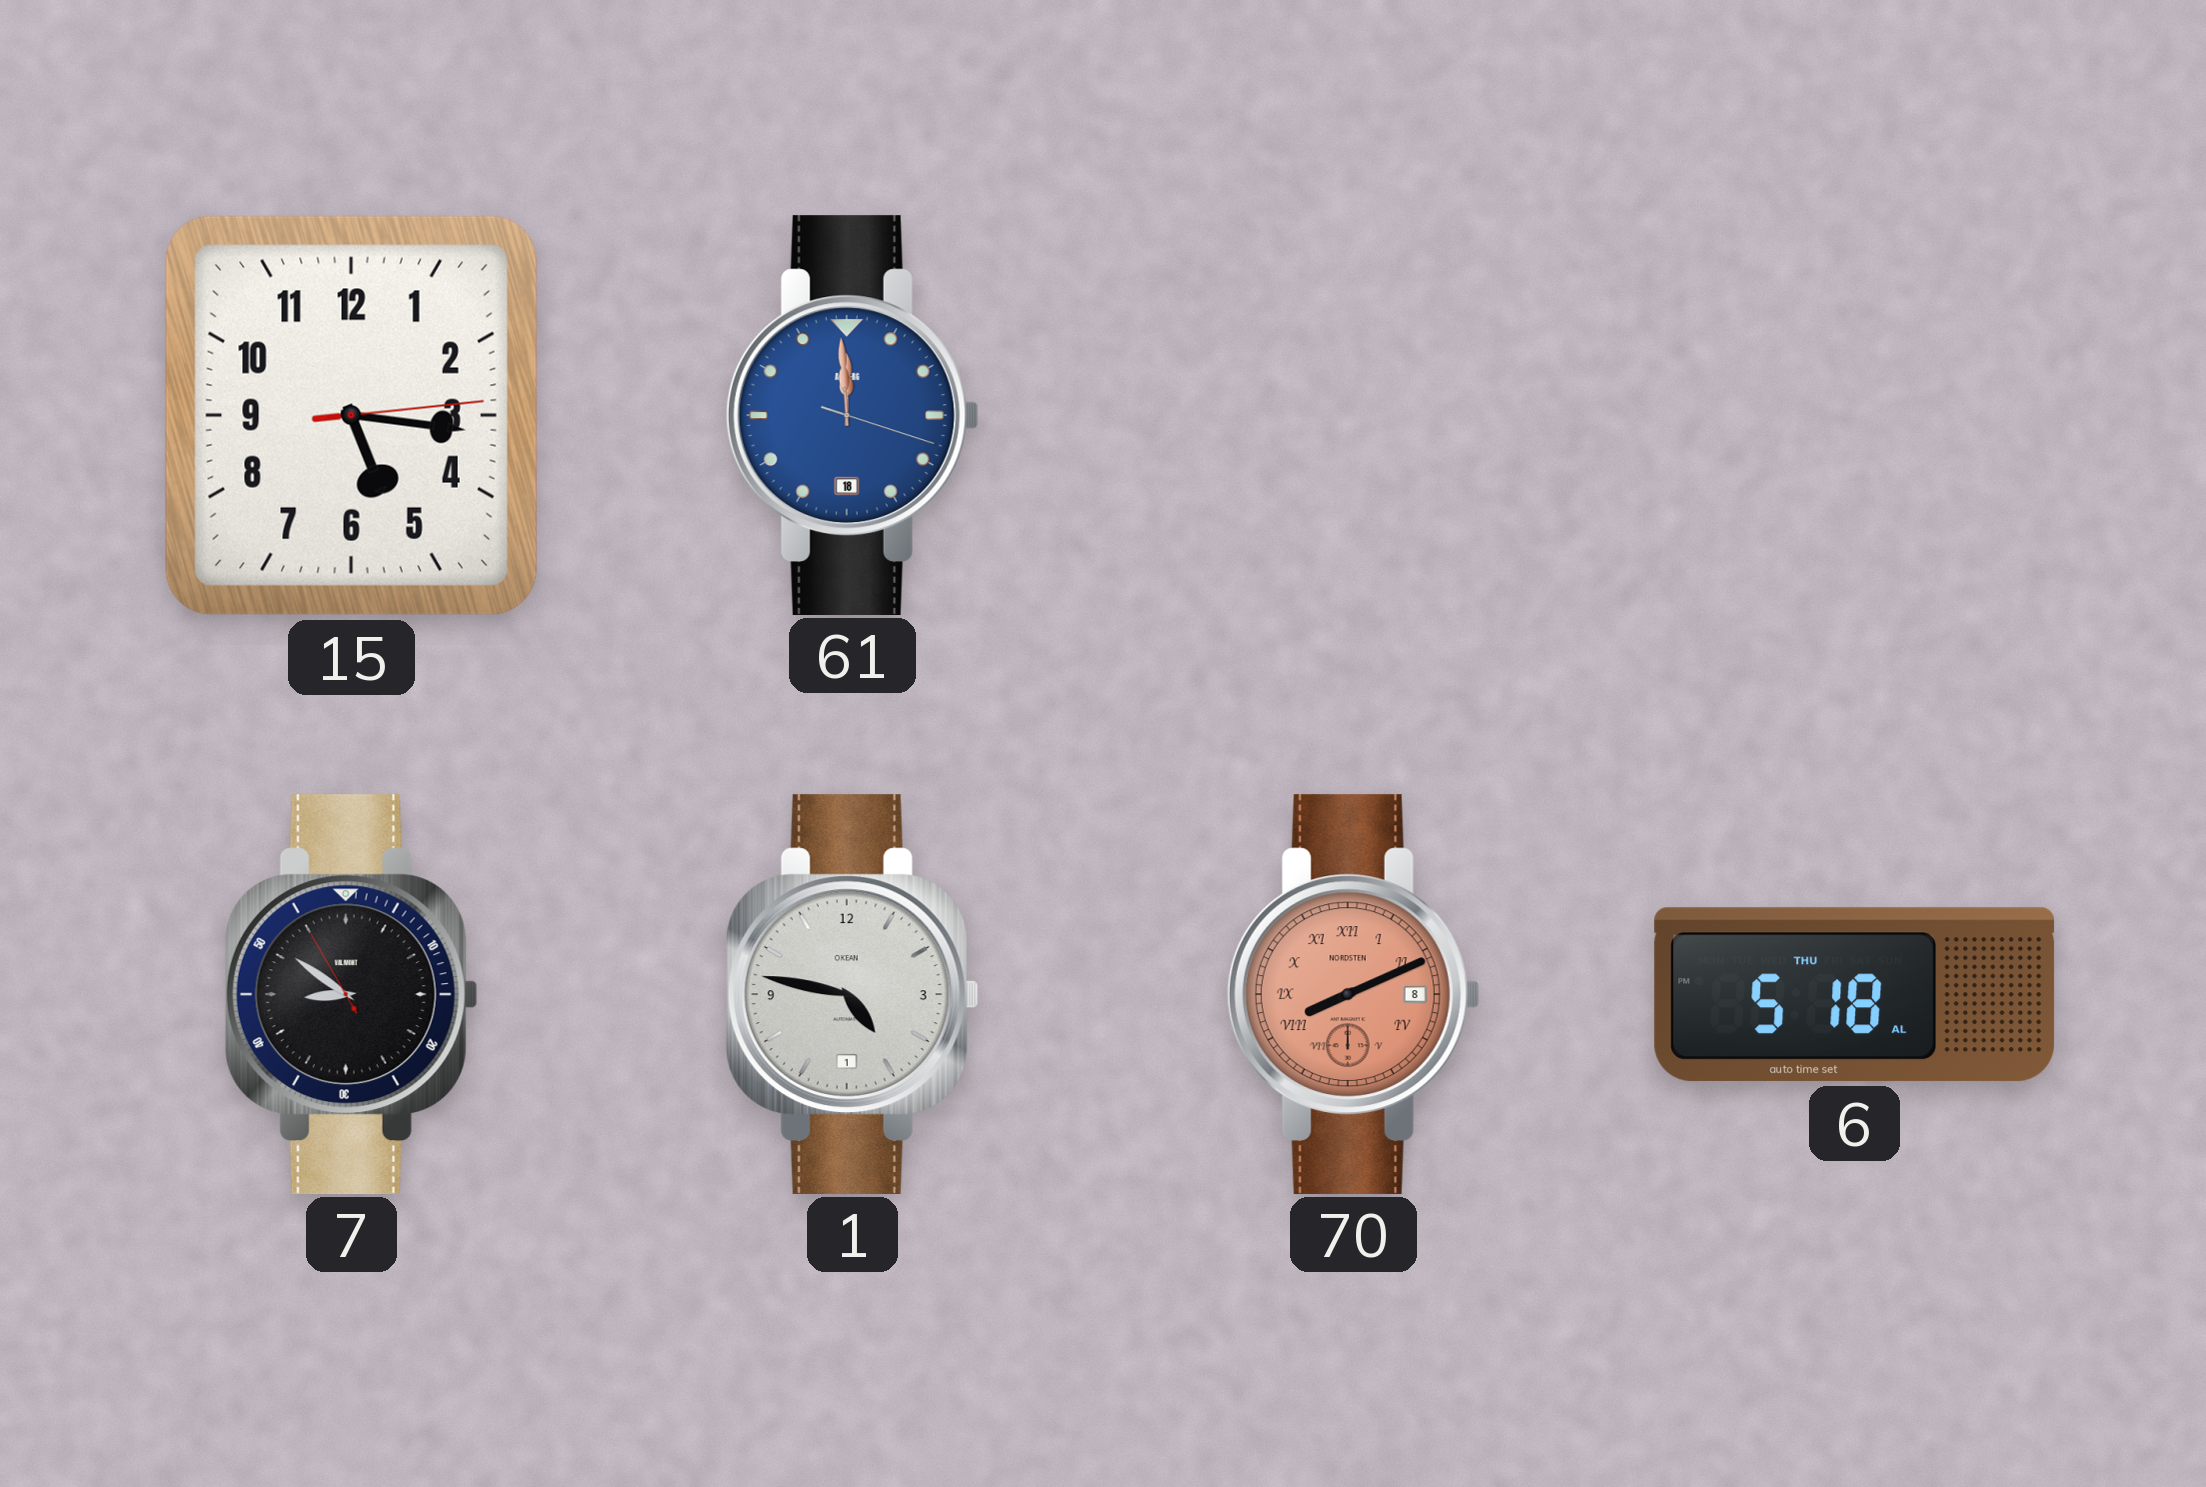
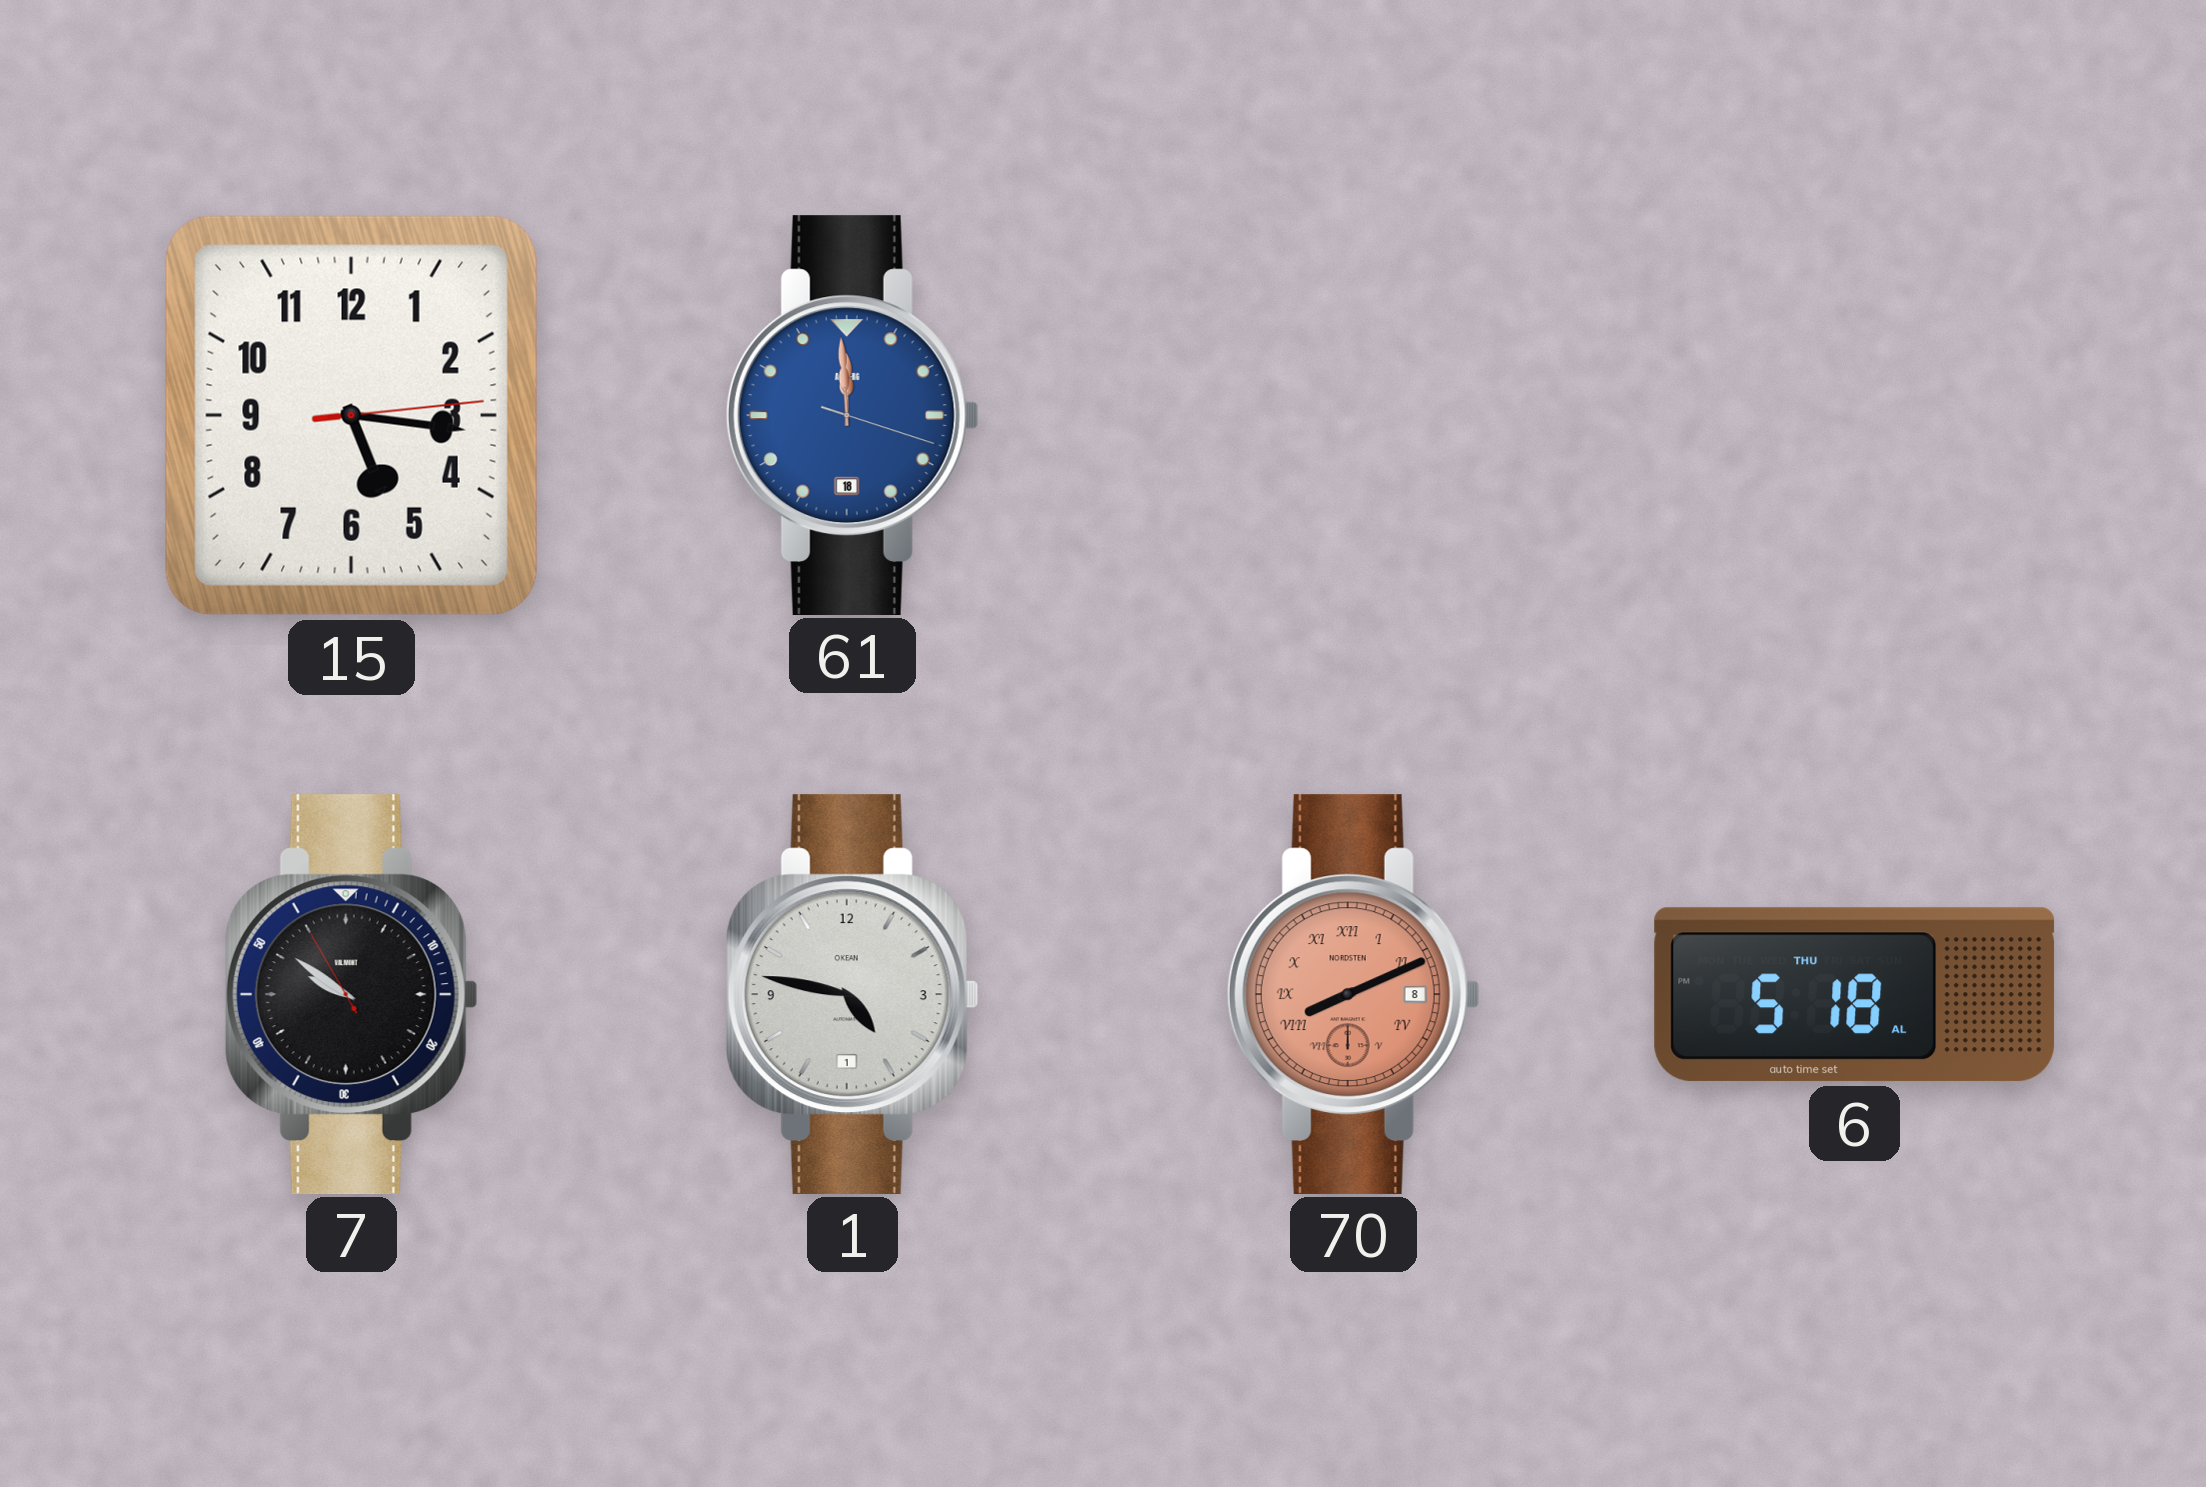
7: 8:50 -> 9:50
